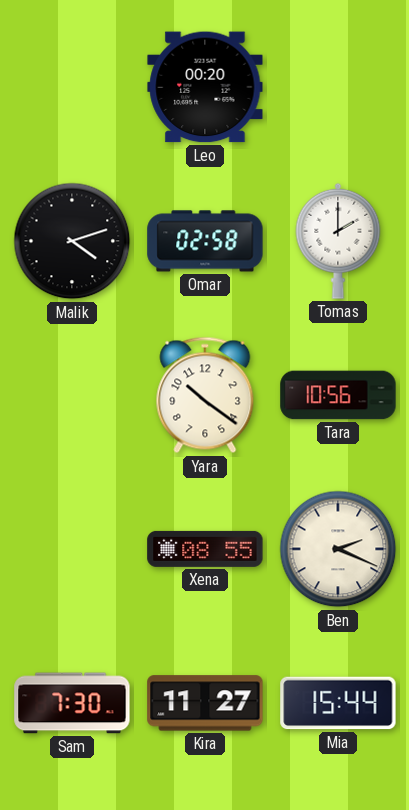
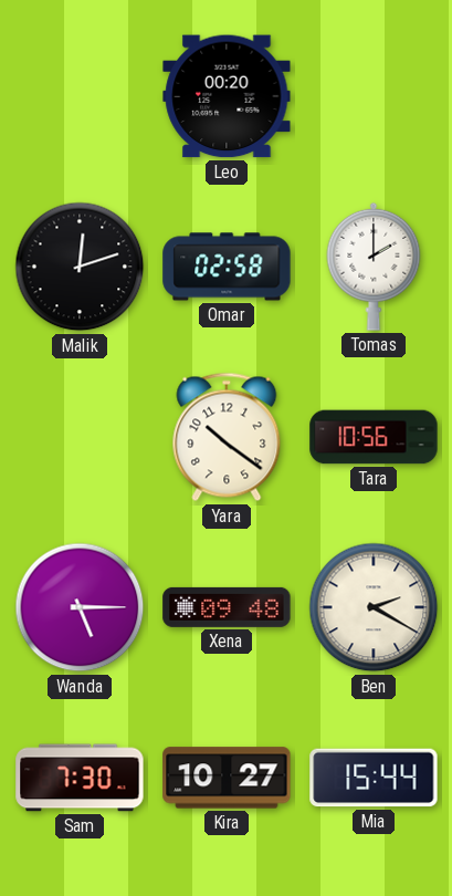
Malik: 4:12 -> 12:12
Wanda: none -> 5:15
Xena: 08:55 -> 09:48
Ben: 2:19 -> 2:20
Kira: 11:27 -> 10:27
